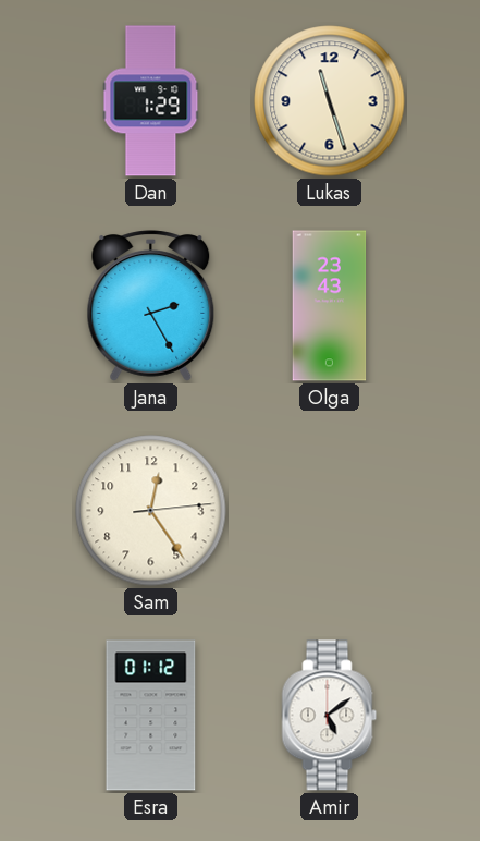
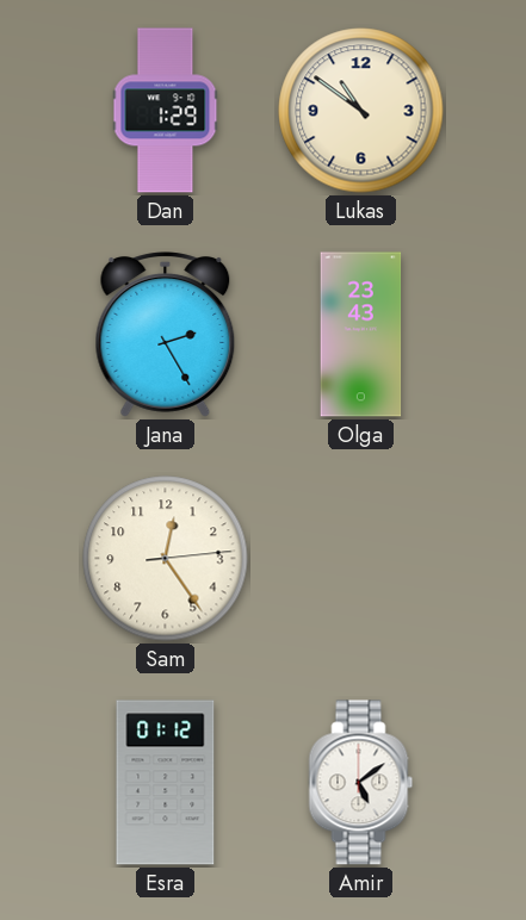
Lukas: 11:27 -> 10:51
